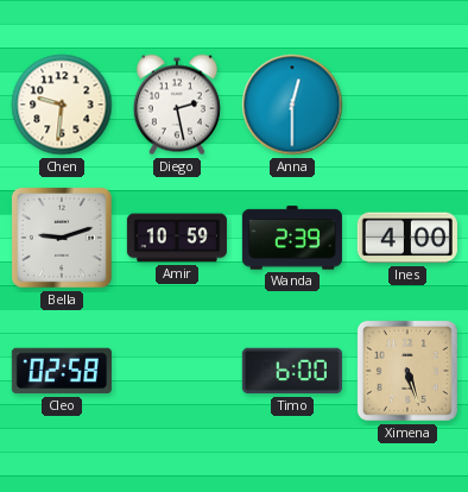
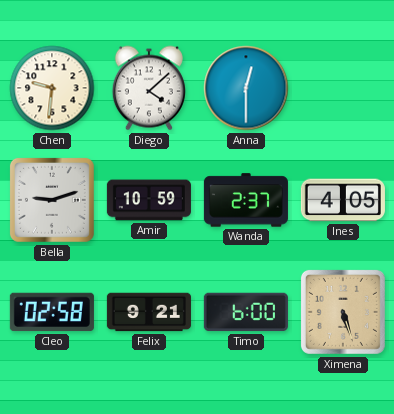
Diego: 2:28 -> 4:08
Wanda: 2:39 -> 2:37
Ines: 4:00 -> 4:05
Felix: none -> 9:21
